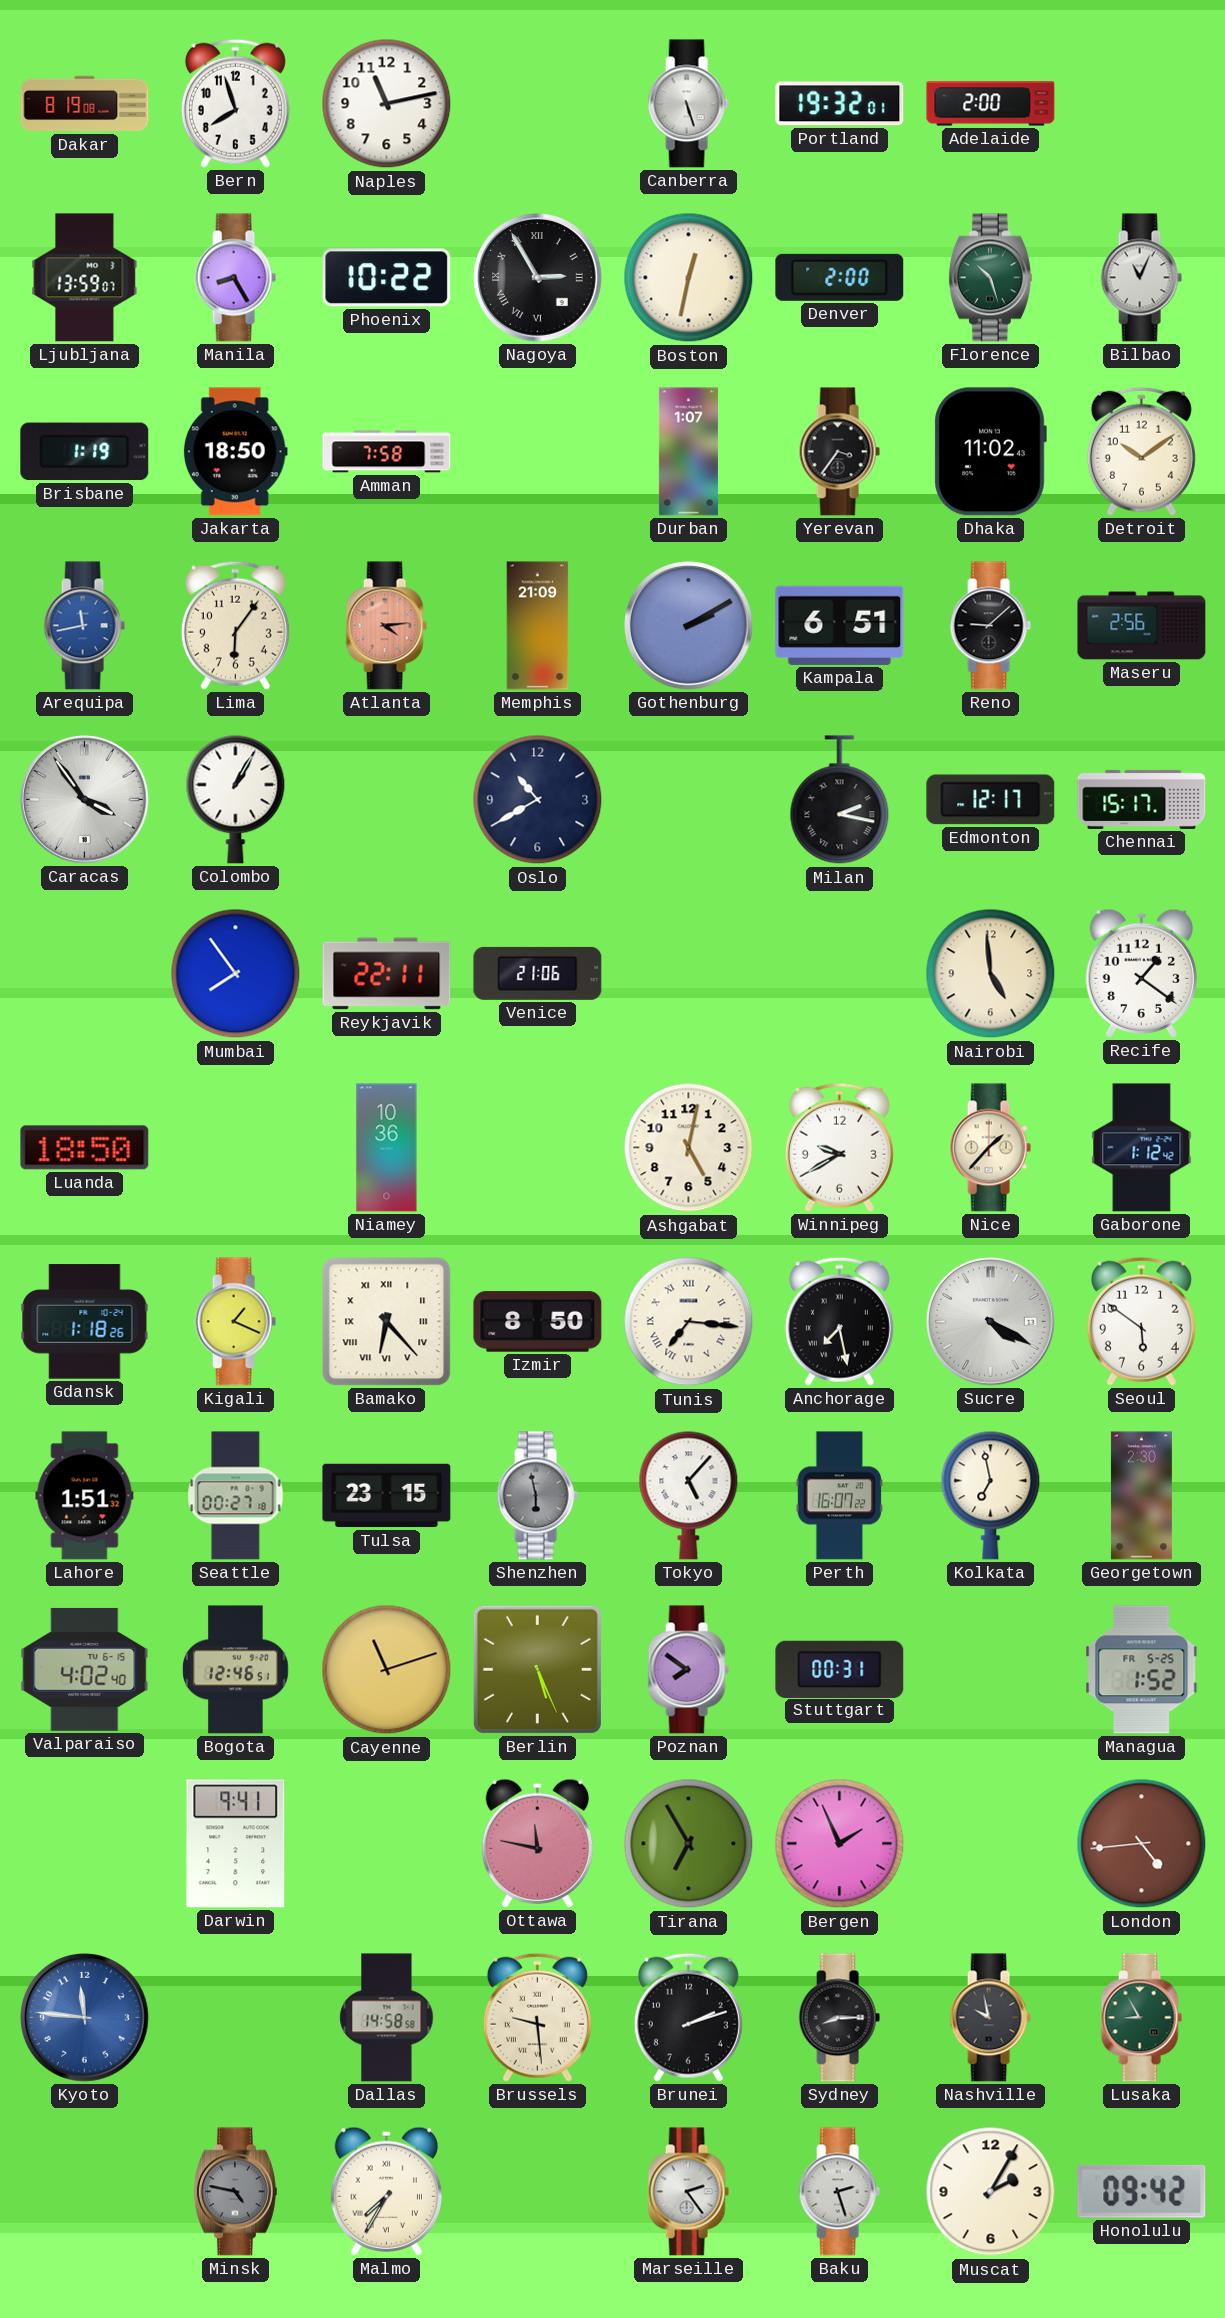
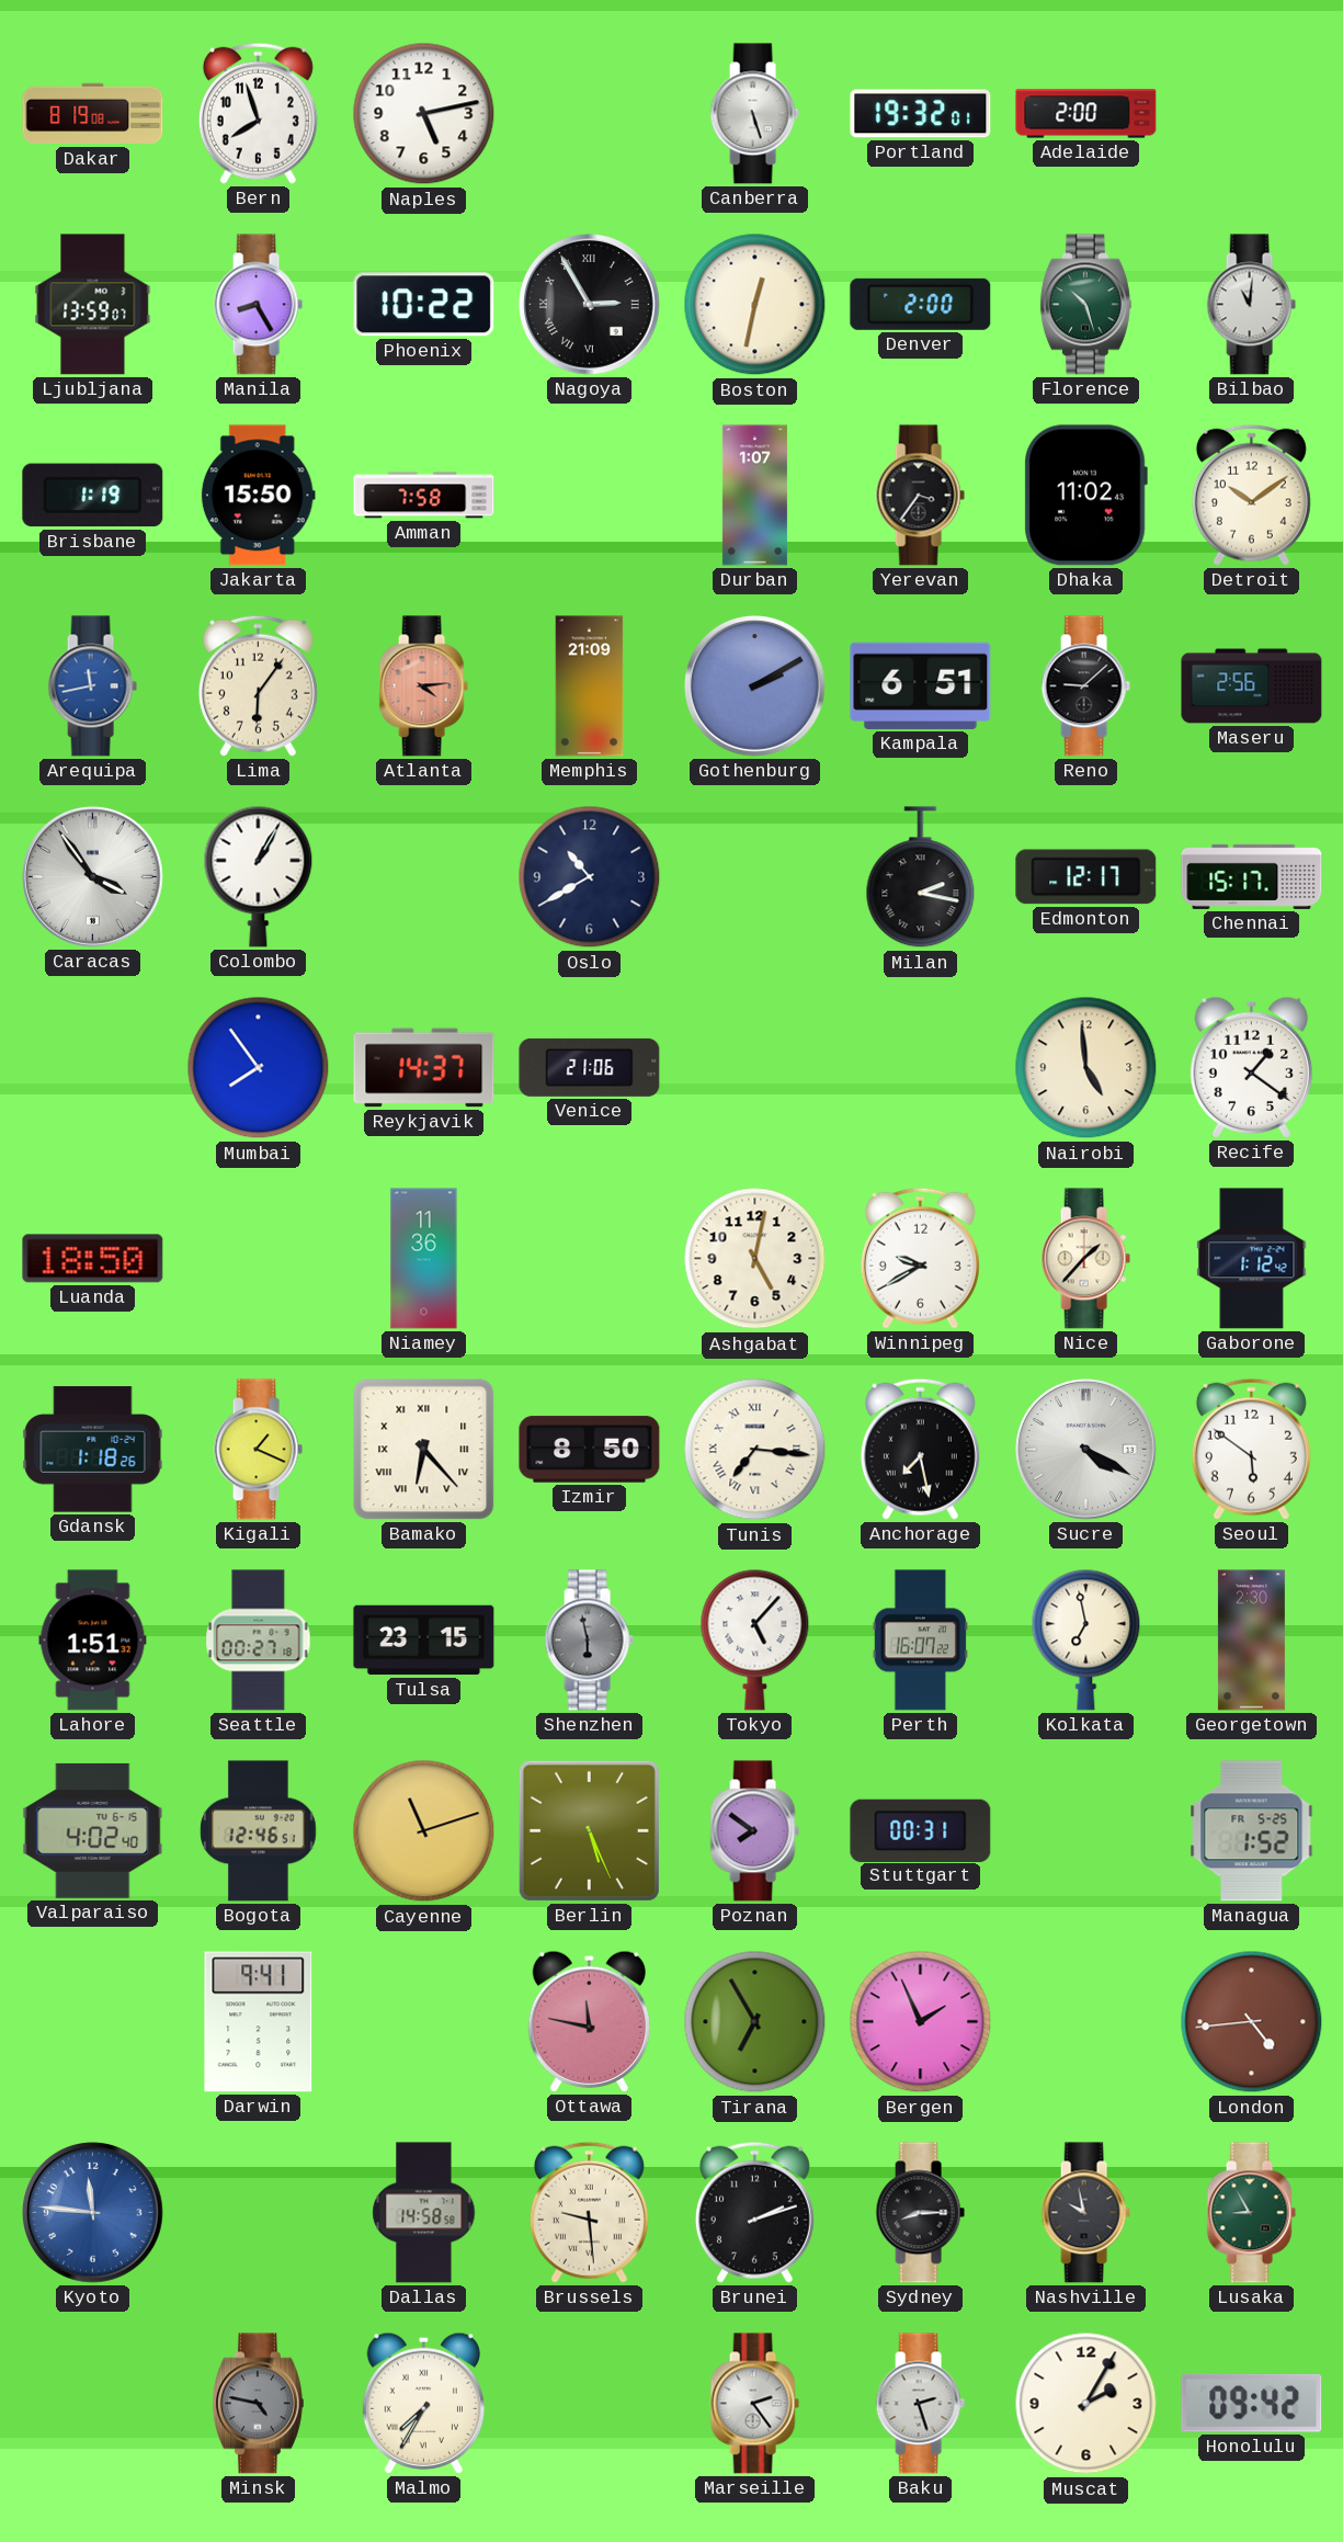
Naples: 11:13 -> 5:13
Bilbao: 11:04 -> 11:01
Jakarta: 18:50 -> 15:50
Reykjavik: 22:11 -> 14:37
Niamey: 10:36 -> 11:36
